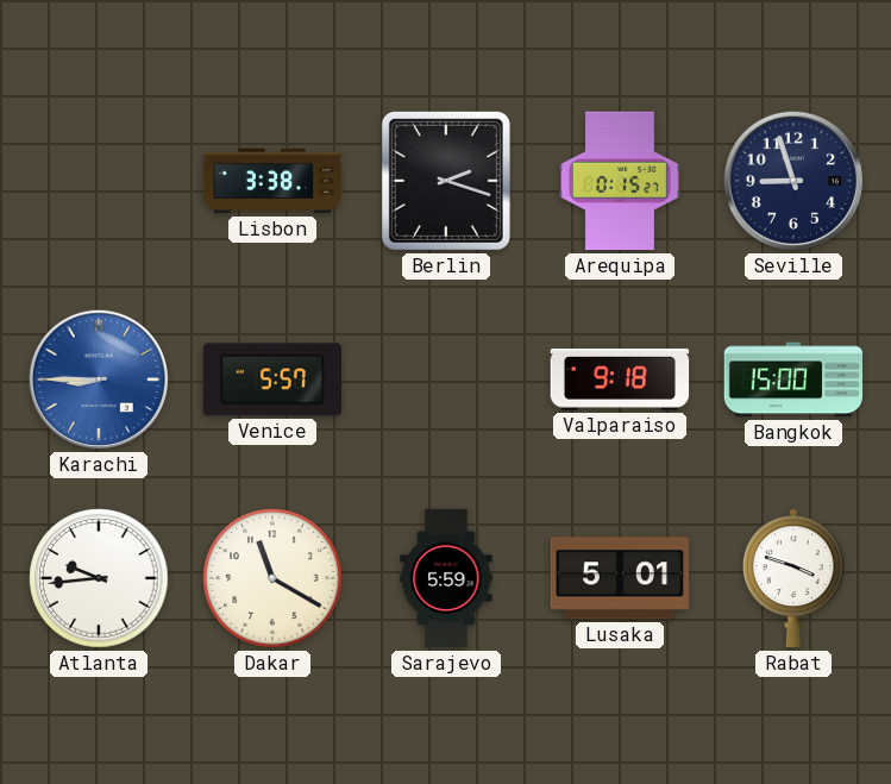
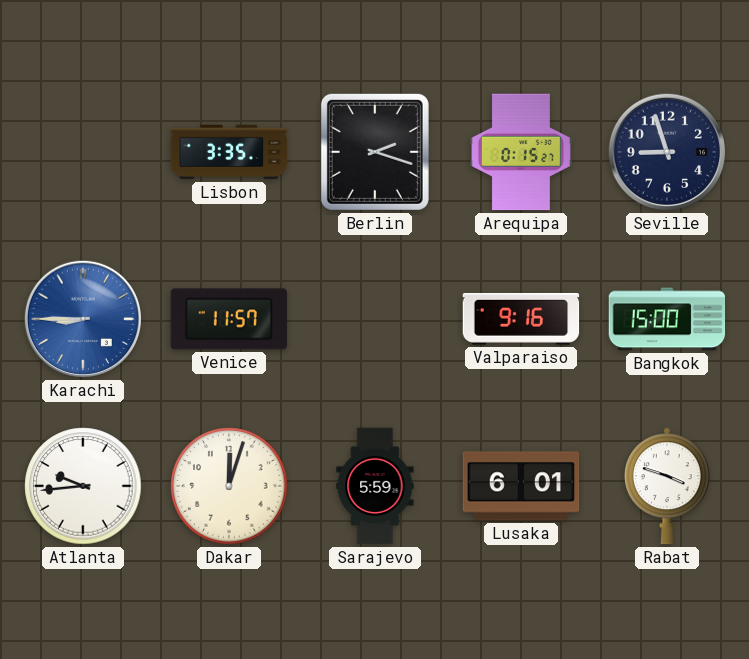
Lisbon: 3:38 -> 3:35
Venice: 5:57 -> 11:57
Valparaiso: 9:18 -> 9:16
Dakar: 11:20 -> 12:03
Lusaka: 5:01 -> 6:01
